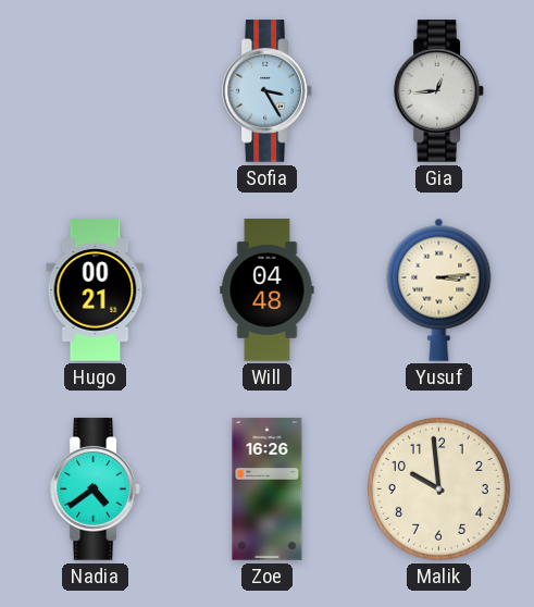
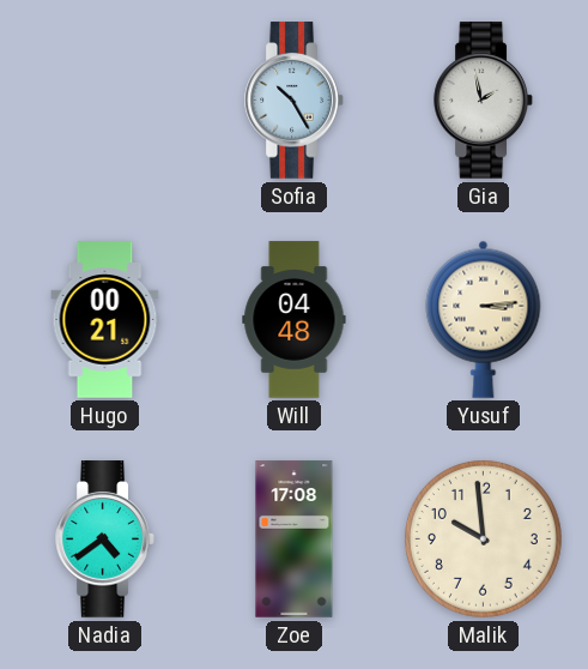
Sofia: 3:25 -> 10:25
Gia: 12:44 -> 1:58
Zoe: 16:26 -> 17:08
